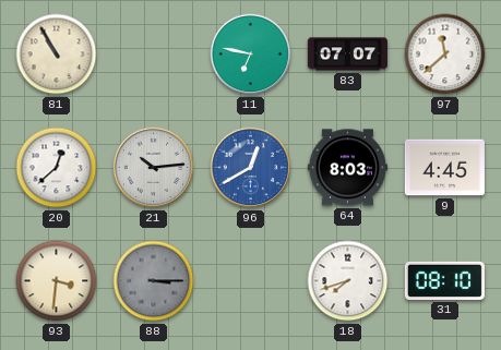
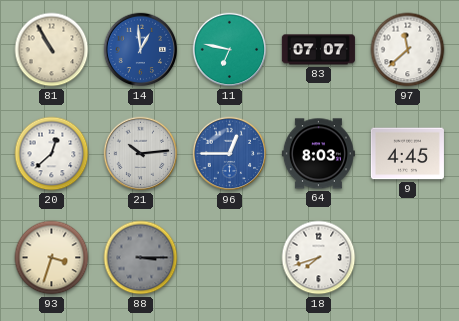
14: none -> 12:59
96: 12:40 -> 12:45
93: 3:31 -> 3:33
31: 08:10 -> none
